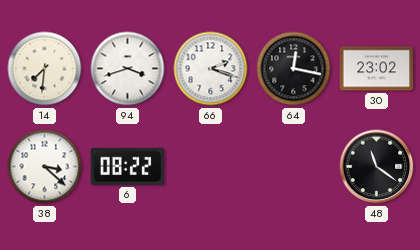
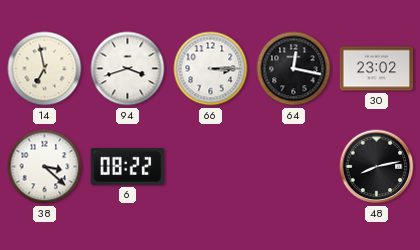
14: 7:31 -> 6:58
66: 2:18 -> 3:15
48: 11:21 -> 8:13
